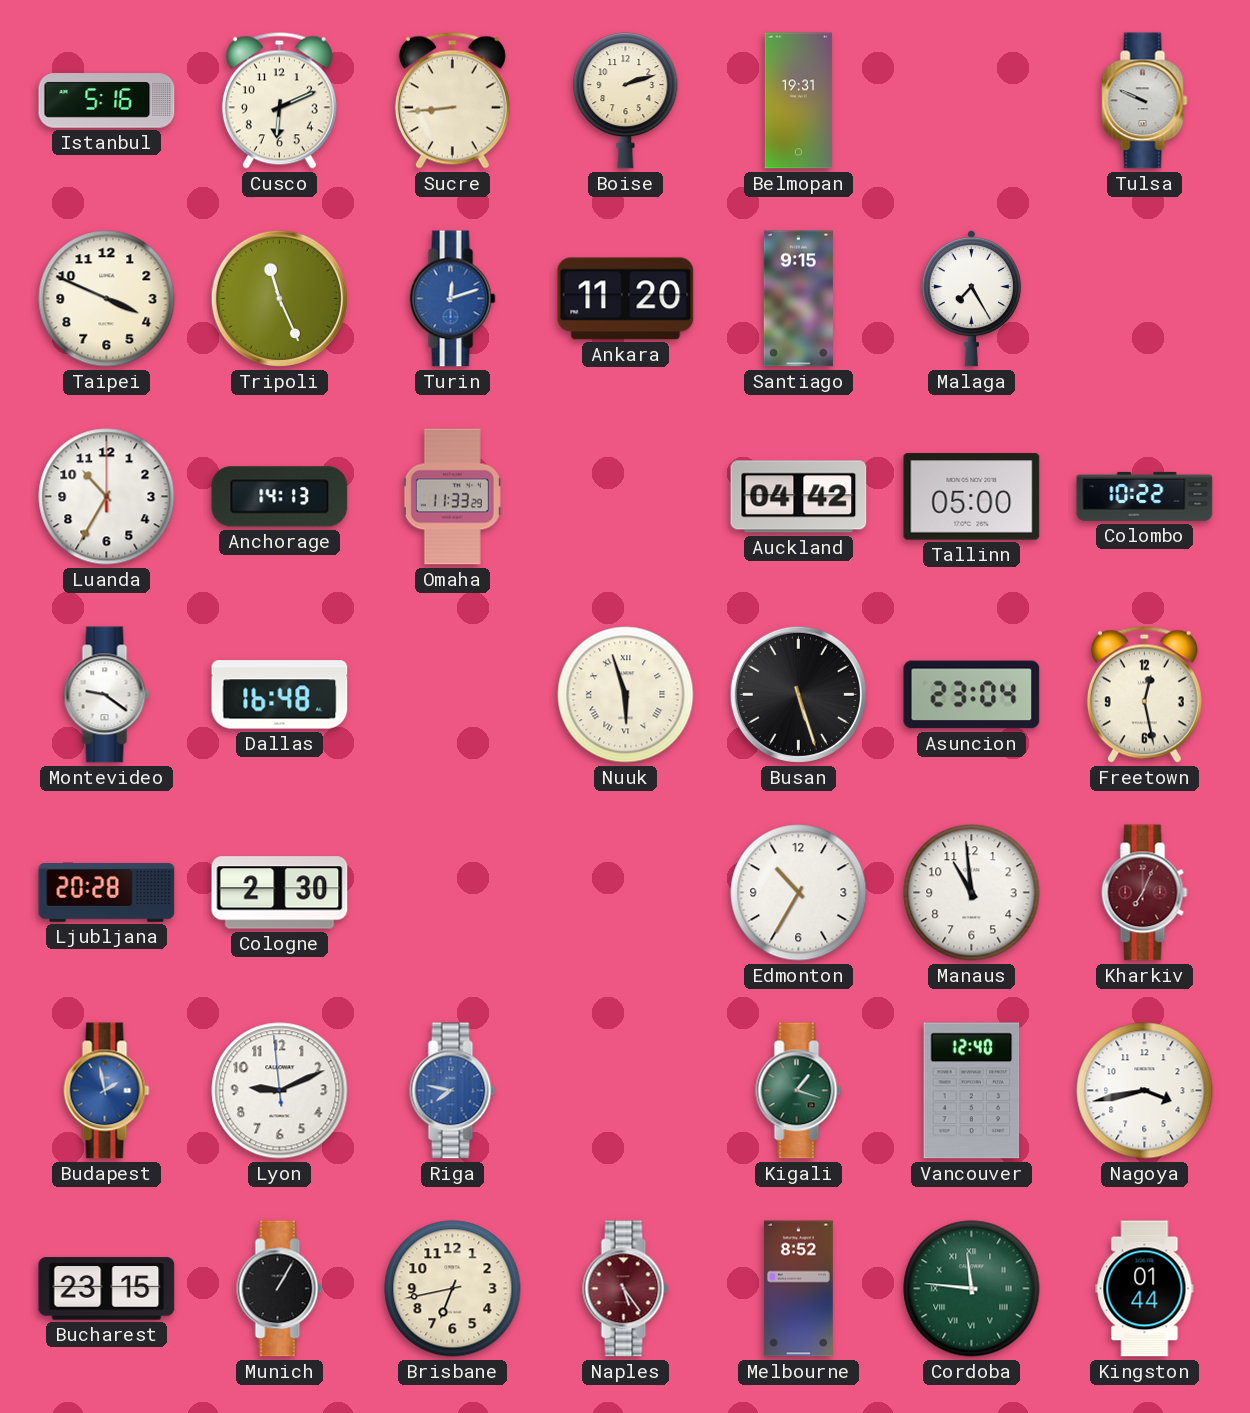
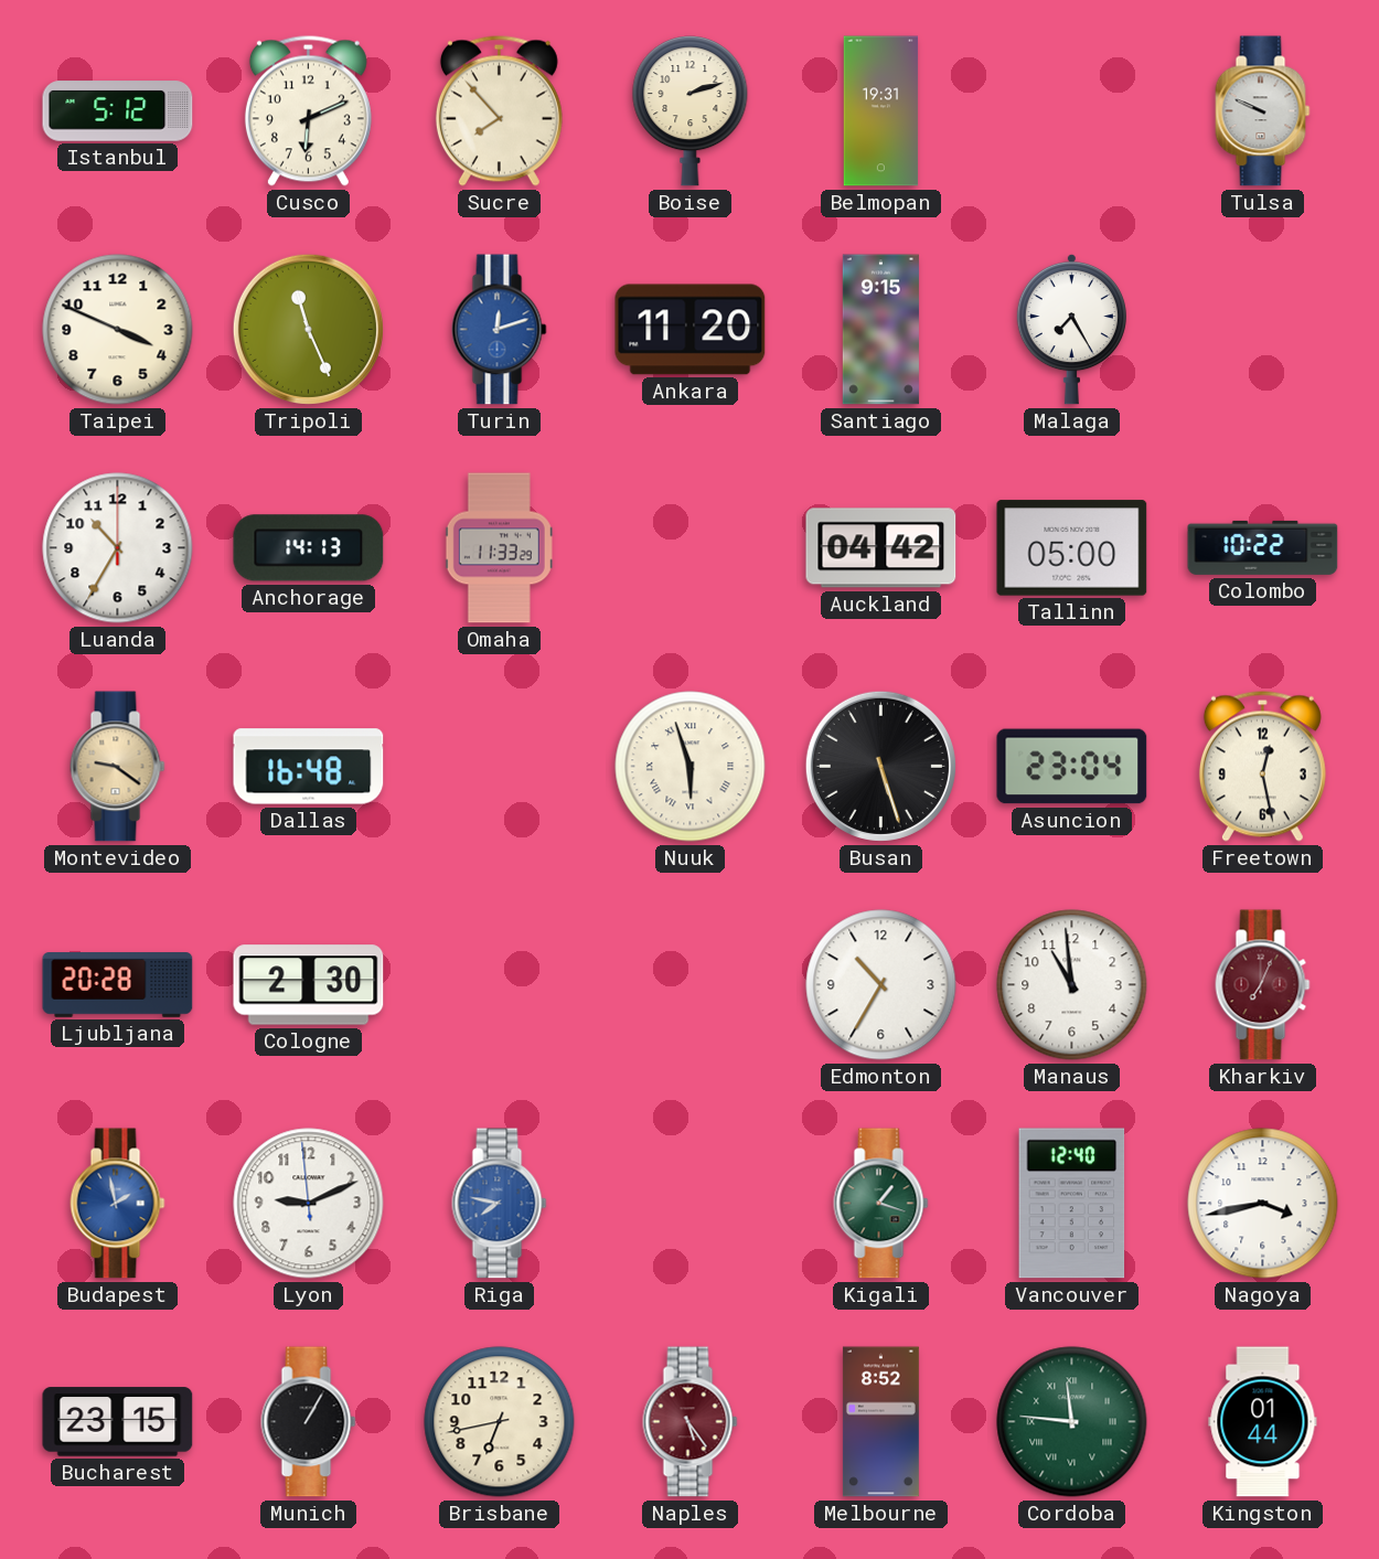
Istanbul: 5:16 -> 5:12
Sucre: 8:44 -> 7:53
Montevideo dial: white -> champagne
